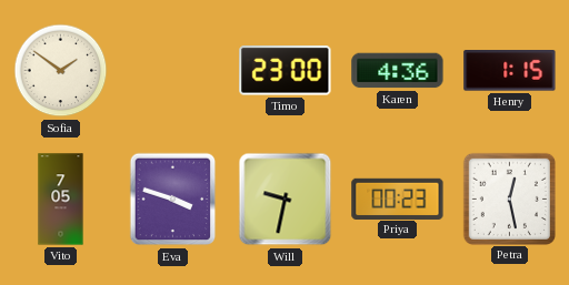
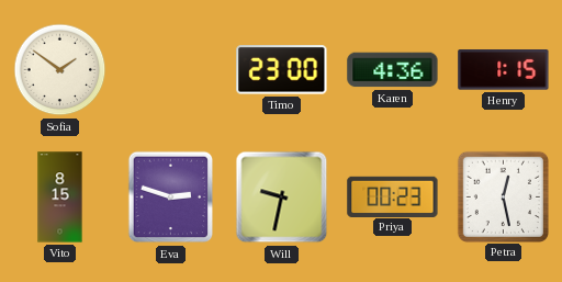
Vito: 7:05 -> 8:15
Eva: 3:48 -> 2:48
